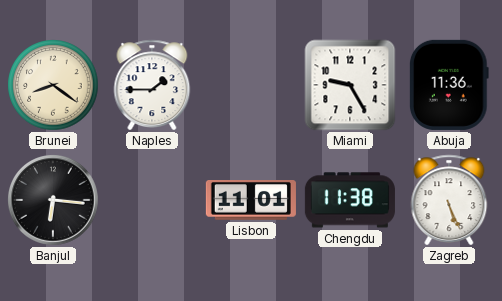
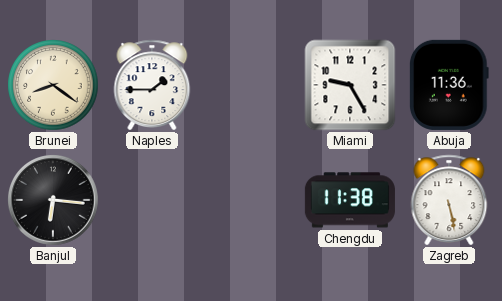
Lisbon: 11:01 -> none
Zagreb: 5:26 -> 5:28
